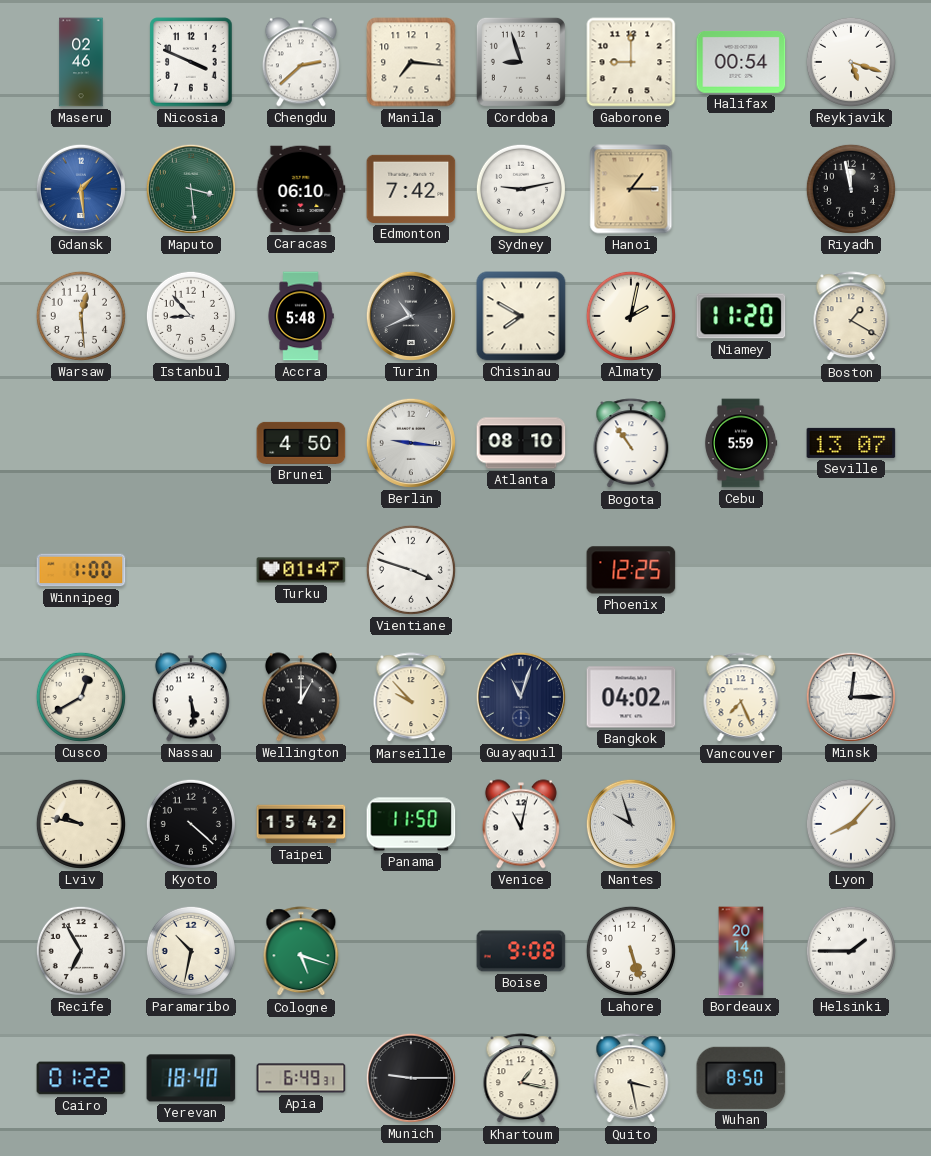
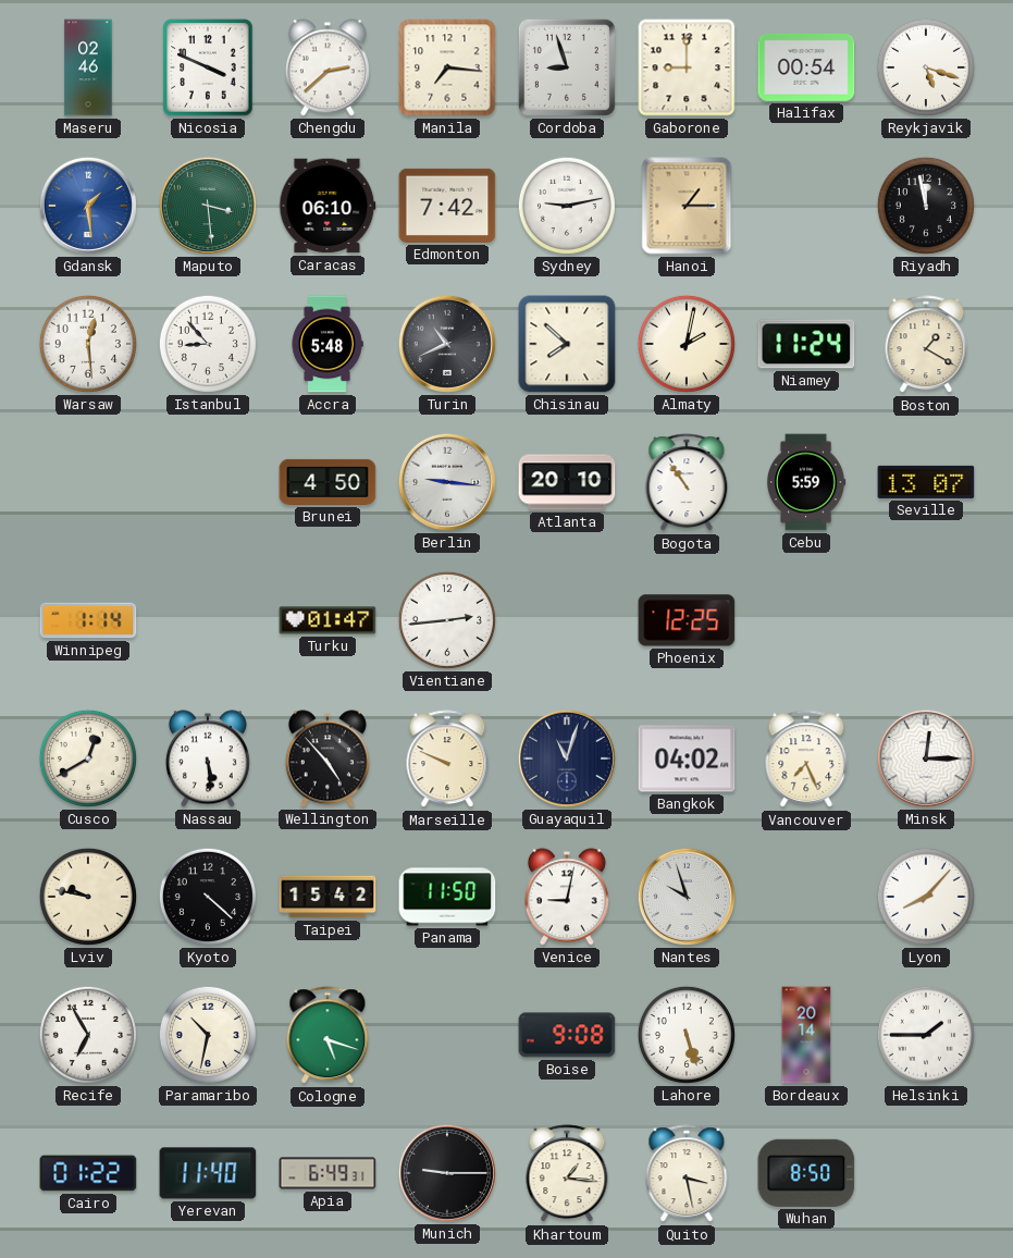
Chisinau: 7:50 -> 7:52
Niamey: 11:20 -> 11:24
Atlanta: 08:10 -> 20:10
Winnipeg: 1:00 -> 1:14
Vientiane: 3:48 -> 2:44
Wellington: 1:00 -> 4:53
Marseille: 9:53 -> 9:49
Venice: 11:02 -> 9:02
Yerevan: 18:40 -> 11:40
Khartoum: 1:17 -> 1:16
